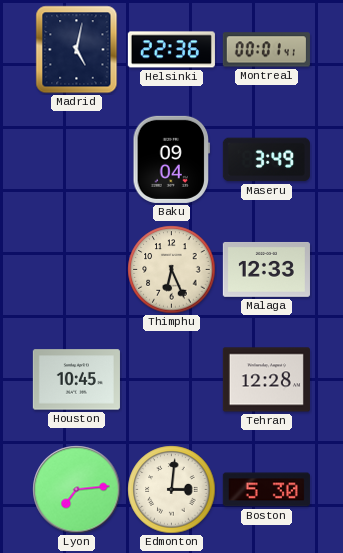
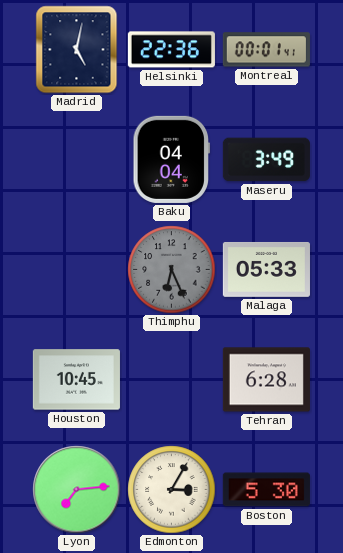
Baku: 09:04 -> 04:04
Thimphu dial: cream -> grey
Malaga: 12:33 -> 05:33
Tehran: 12:28 -> 6:28
Edmonton: 3:01 -> 3:05
